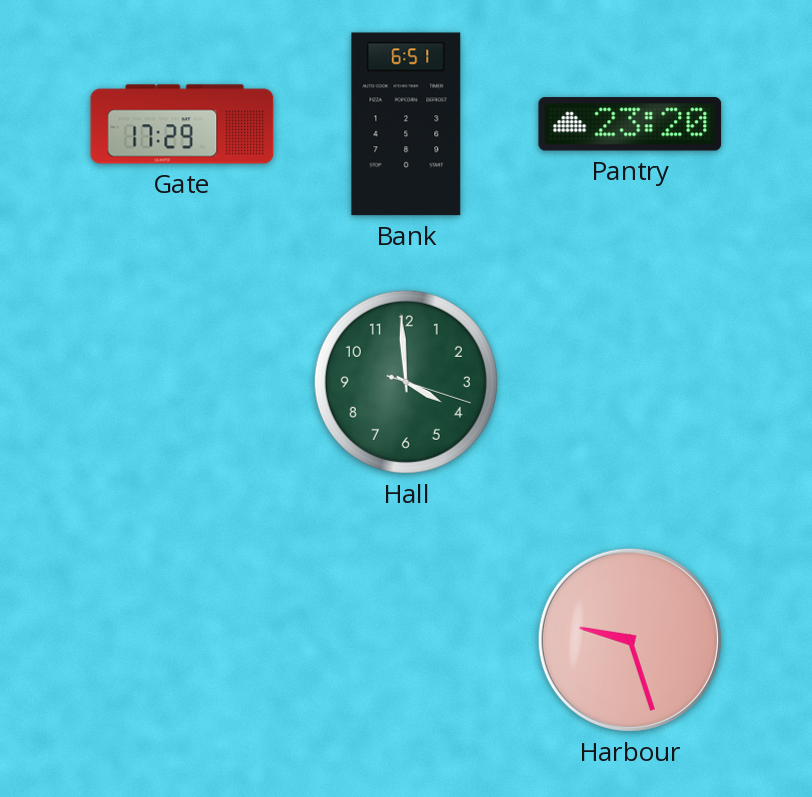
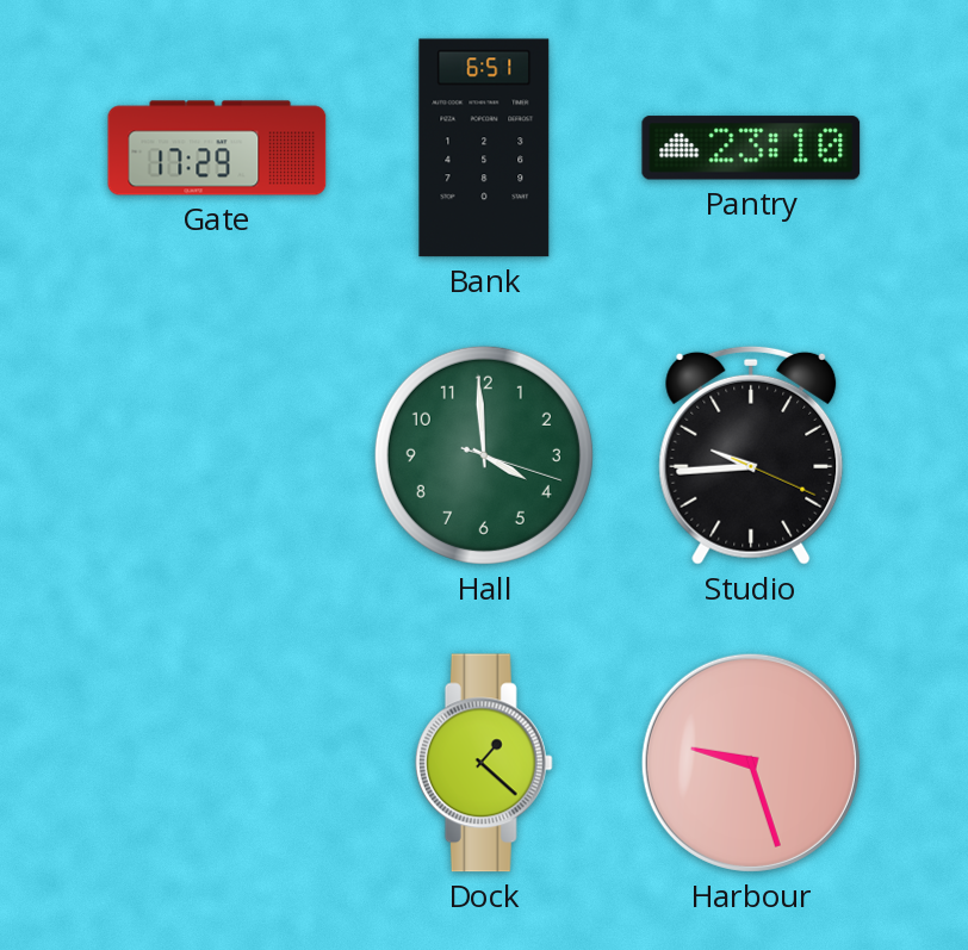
Pantry: 23:20 -> 23:10
Studio: none -> 9:44
Dock: none -> 1:22
